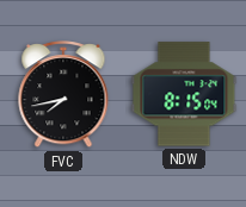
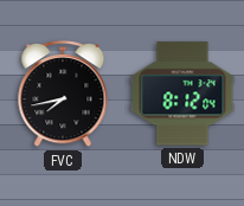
NDW: 8:15 -> 8:12
